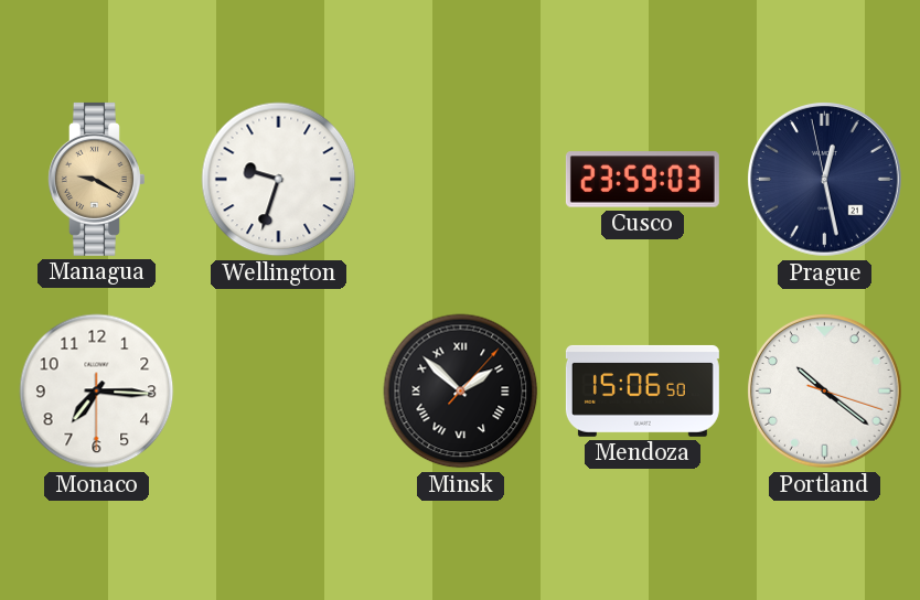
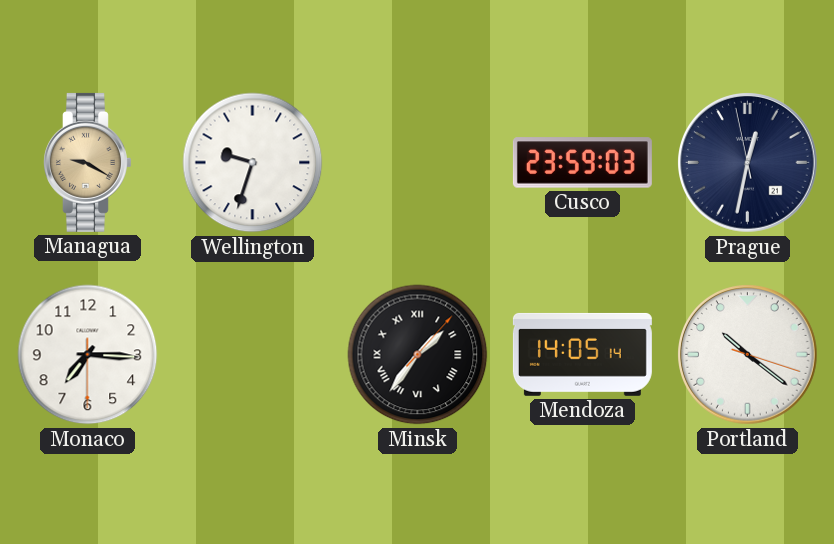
Prague: 12:27 -> 12:31
Minsk: 1:52 -> 1:36
Mendoza: 15:06 -> 14:05
